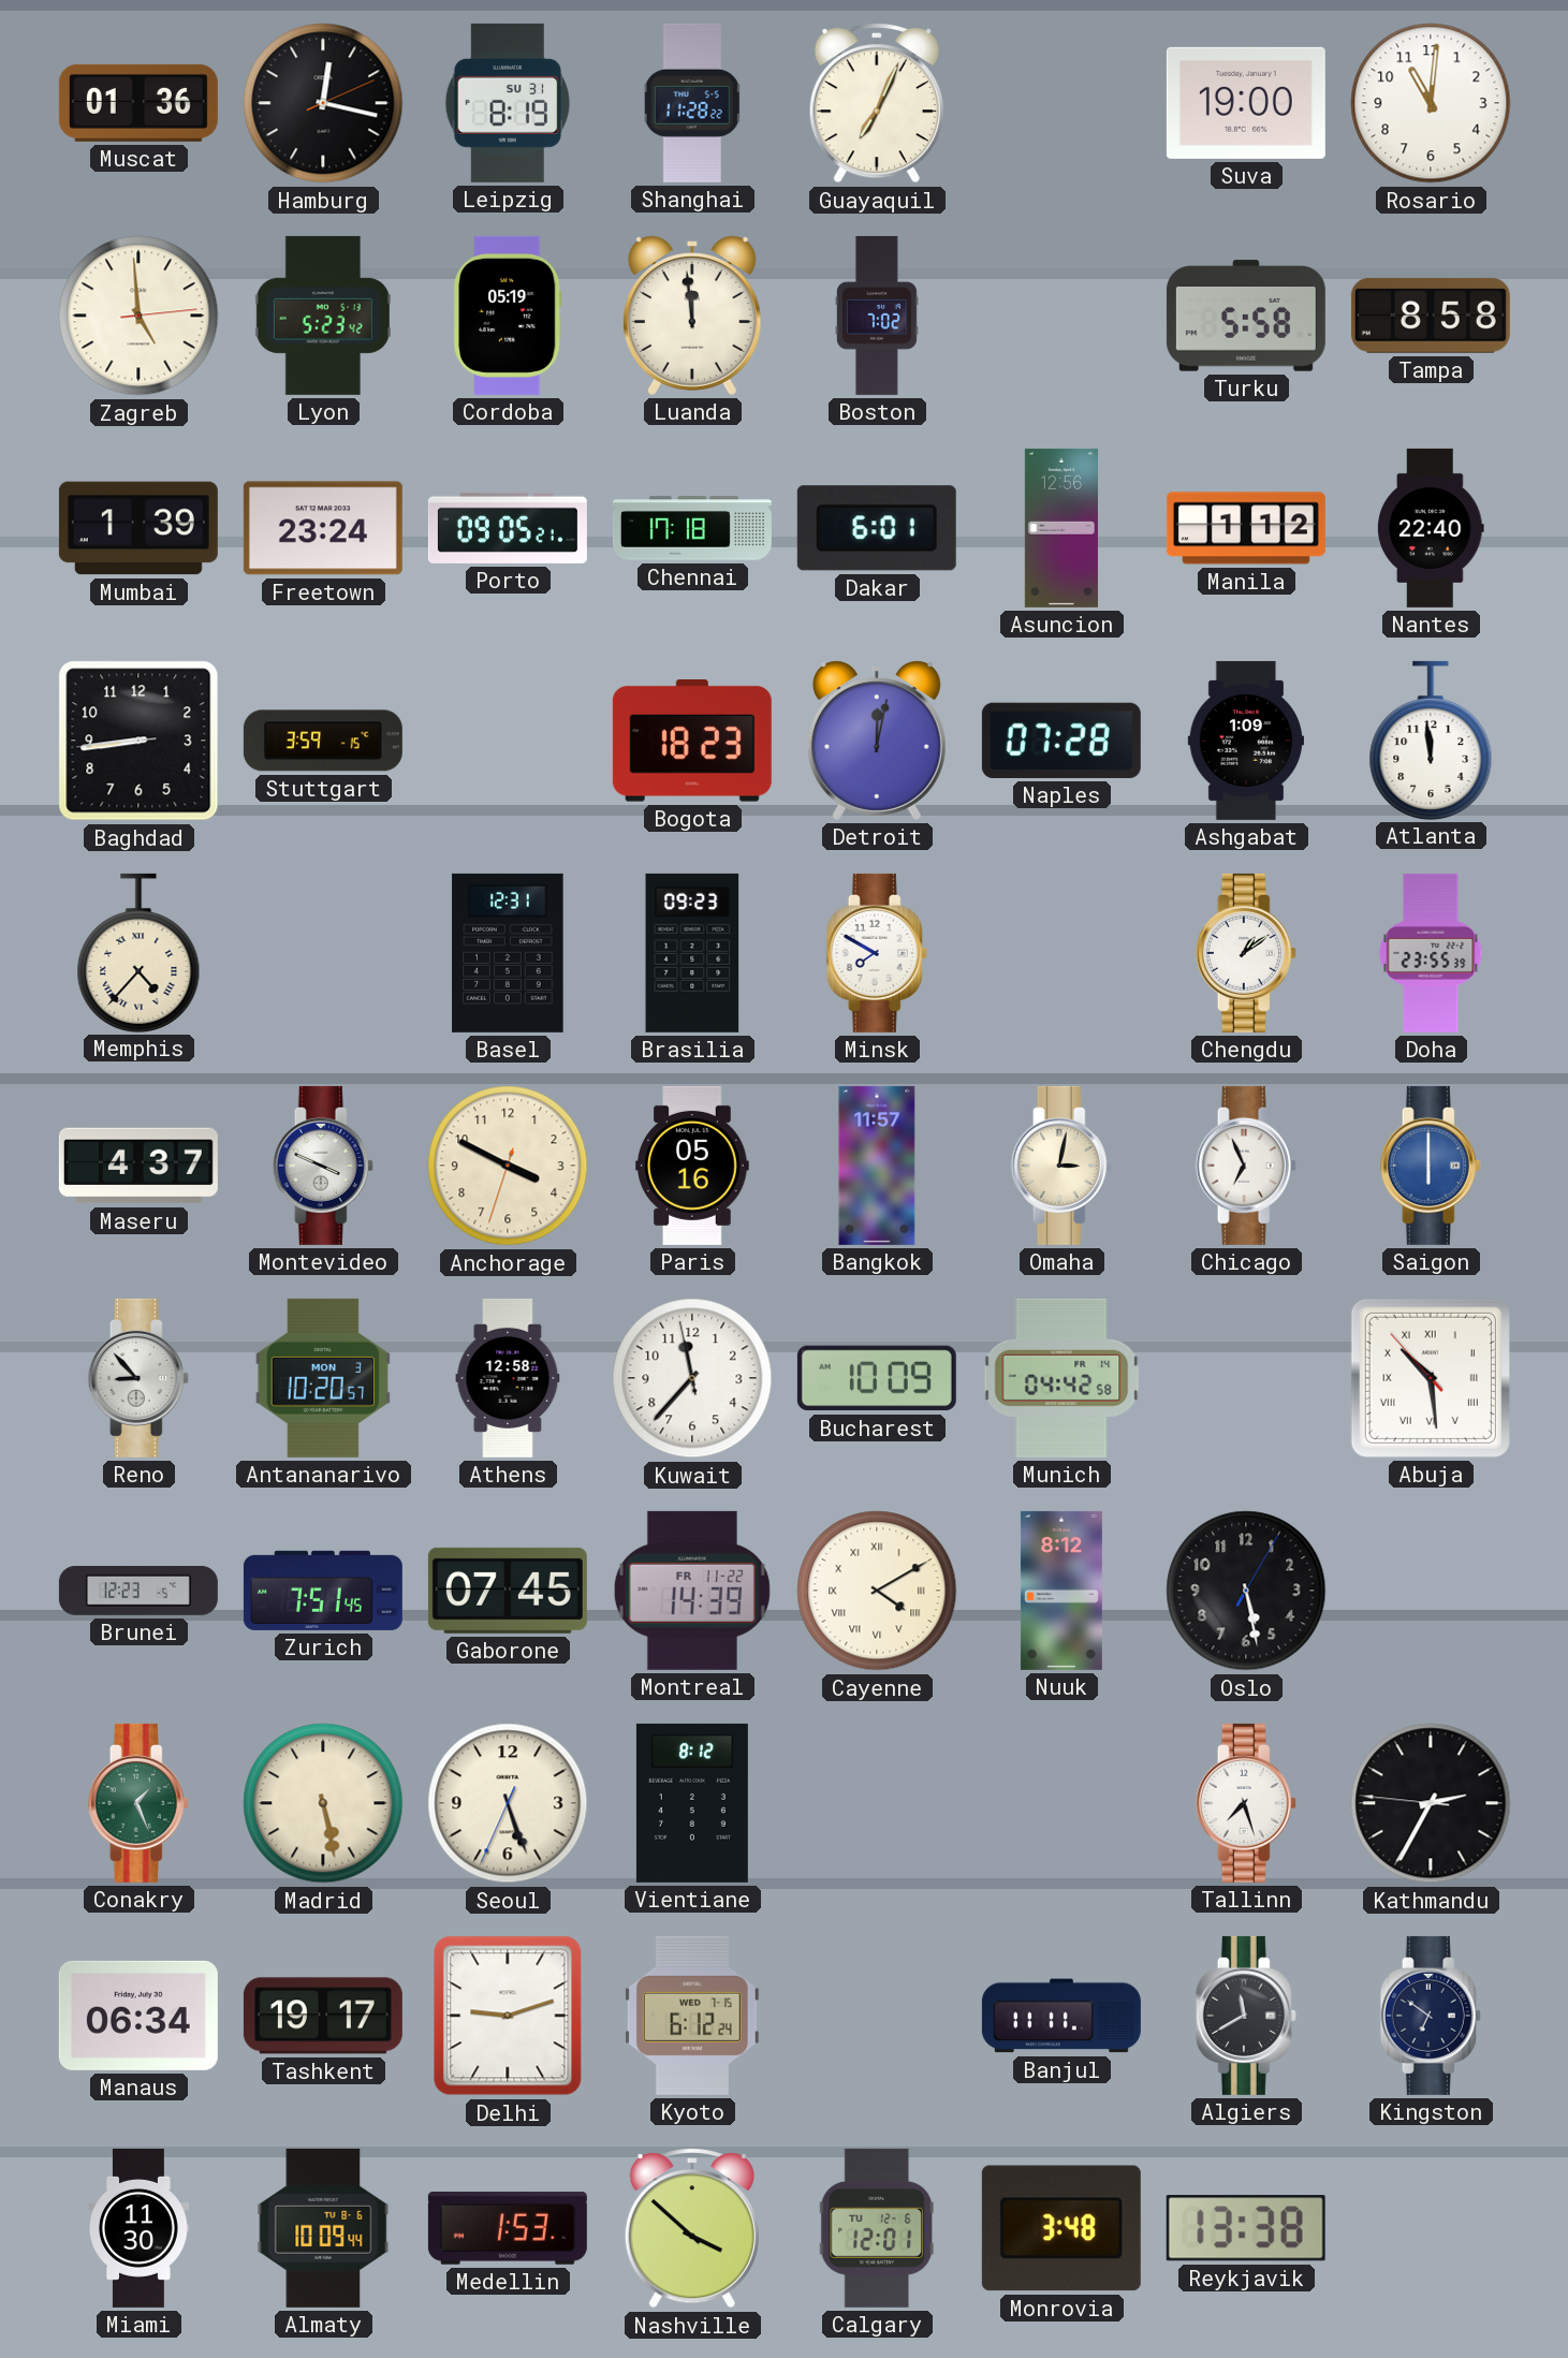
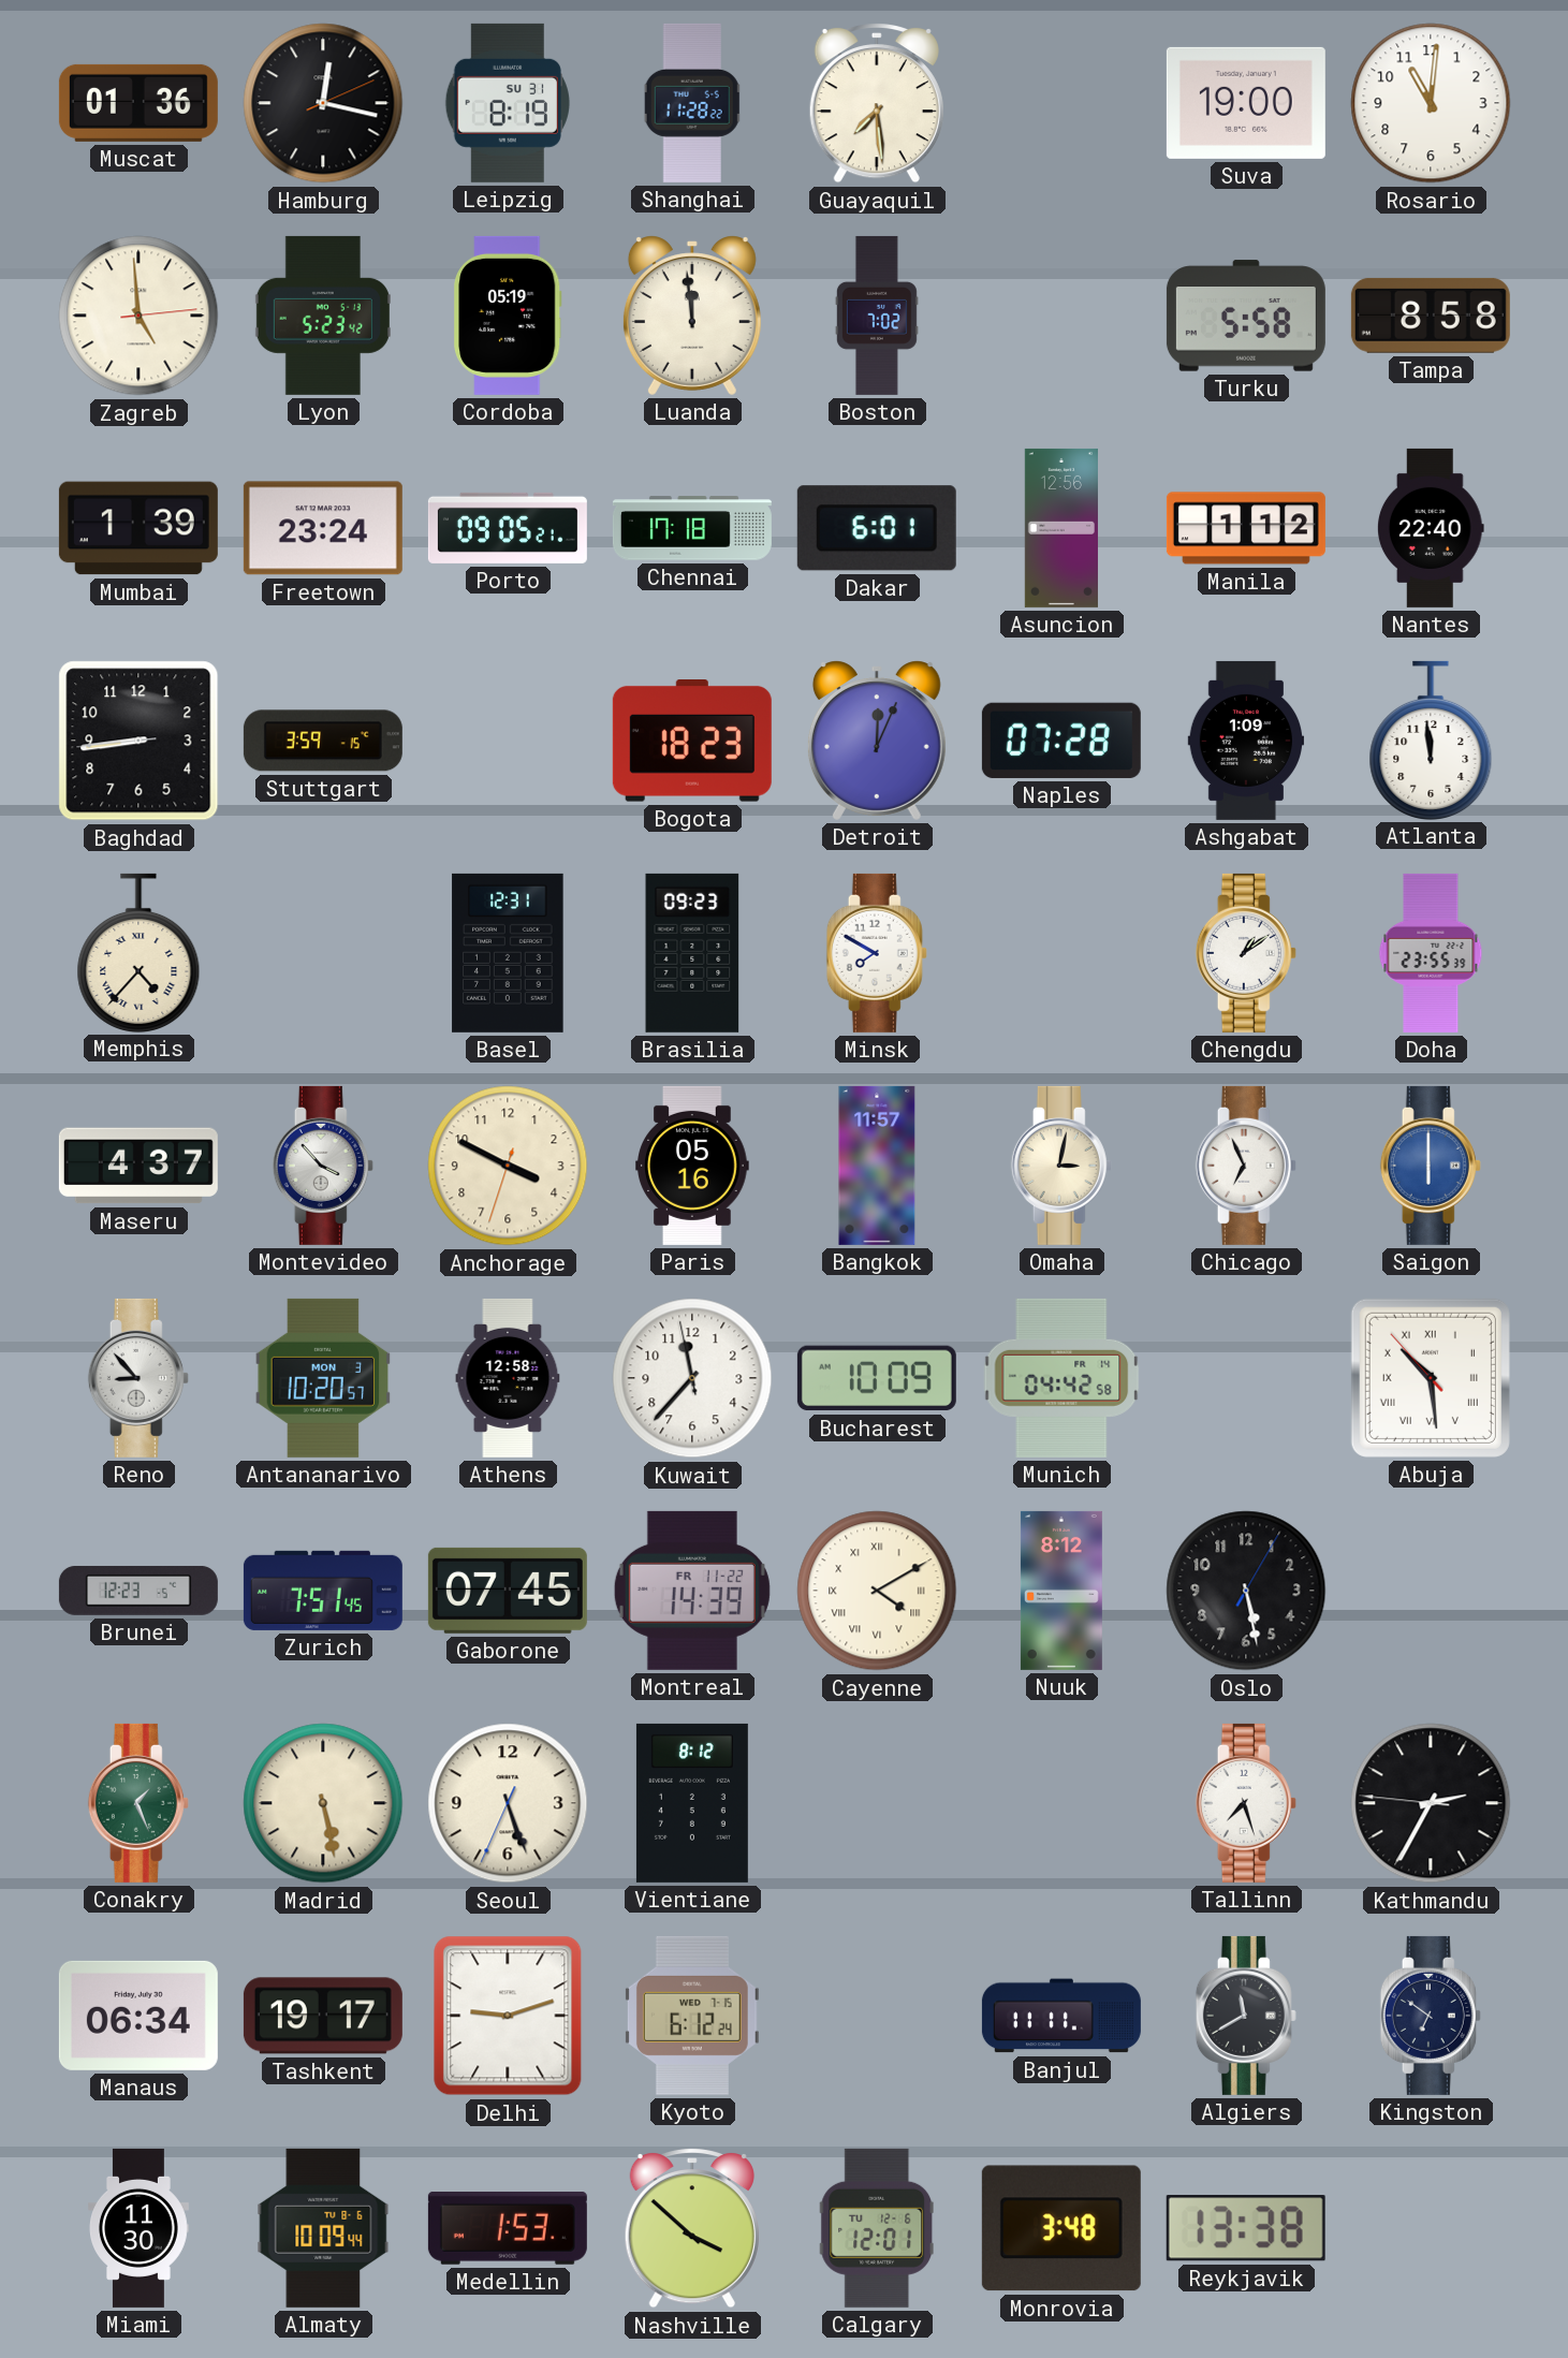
Guayaquil: 7:04 -> 7:29
Detroit: 12:02 -> 12:04
Montevideo: 3:49 -> 3:53
